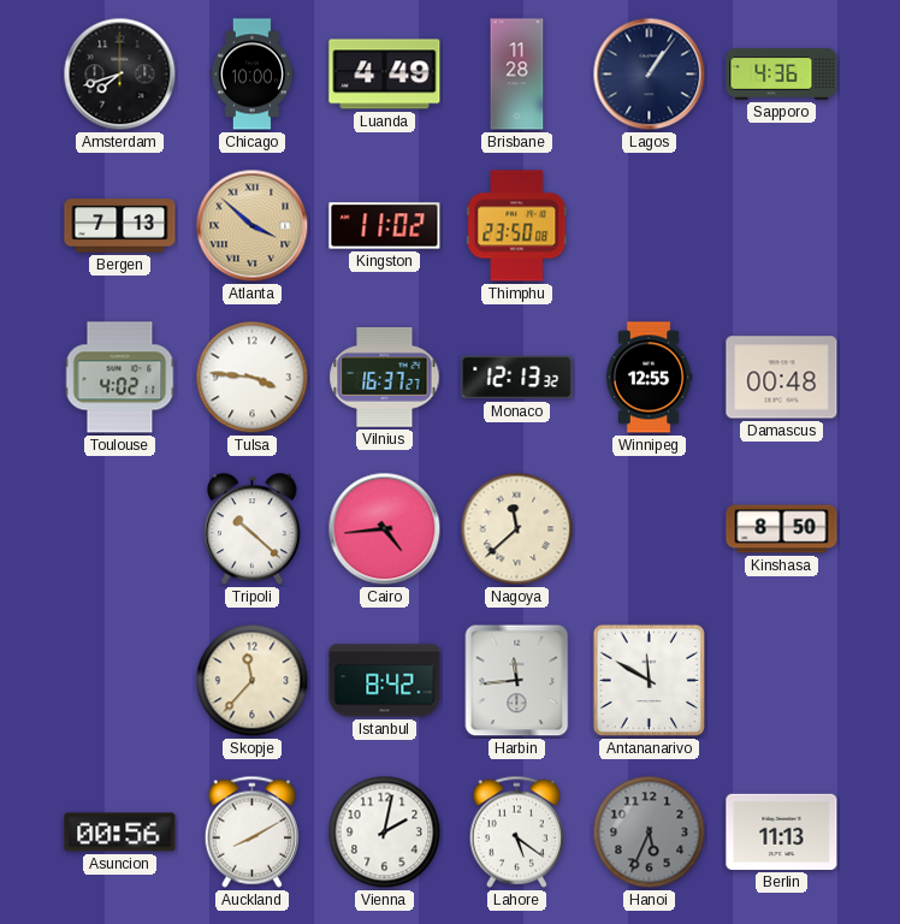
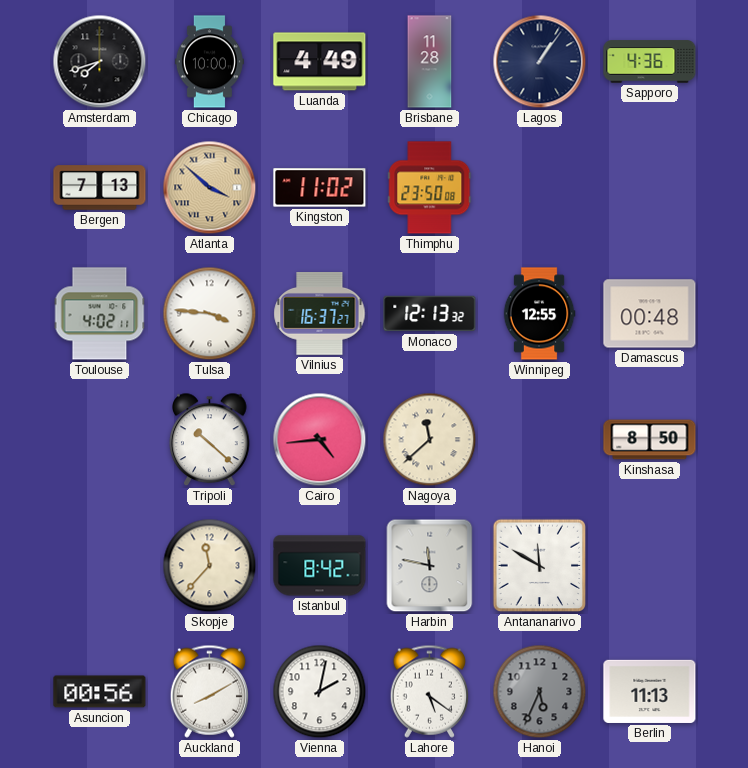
Harbin: 11:44 -> 11:47
